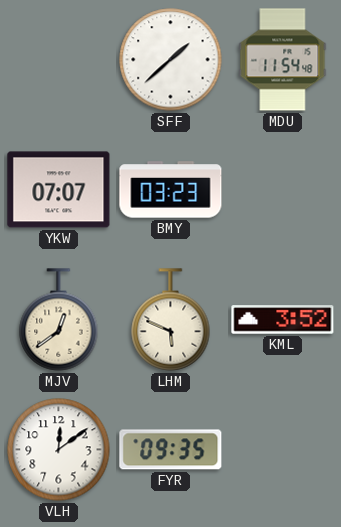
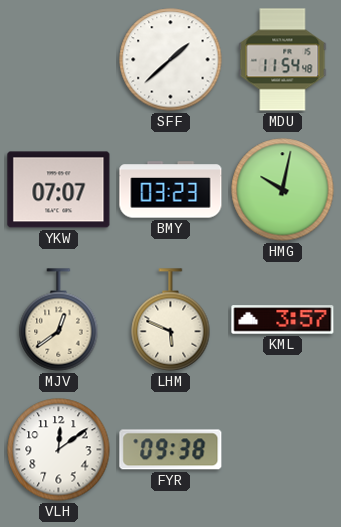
HMG: none -> 10:02
KML: 3:52 -> 3:57
FYR: 09:35 -> 09:38
